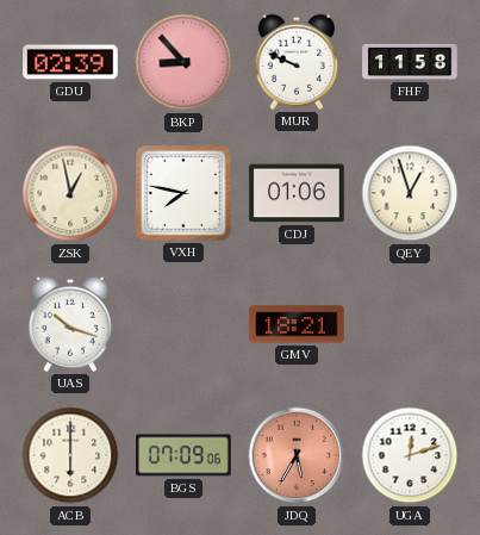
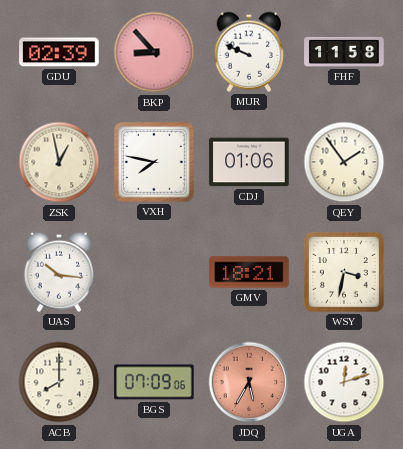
QEY: 12:57 -> 1:54
UAS: 10:18 -> 10:16
WSY: none -> 3:32
ACB: 6:00 -> 8:00
